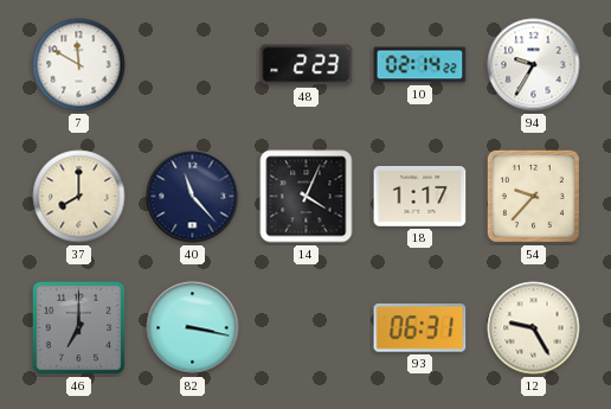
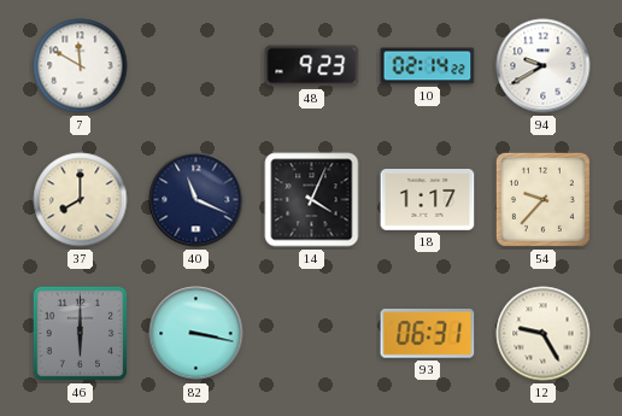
48: 2:23 -> 9:23
94: 9:35 -> 9:40
40: 11:23 -> 11:19
46: 7:00 -> 6:00
